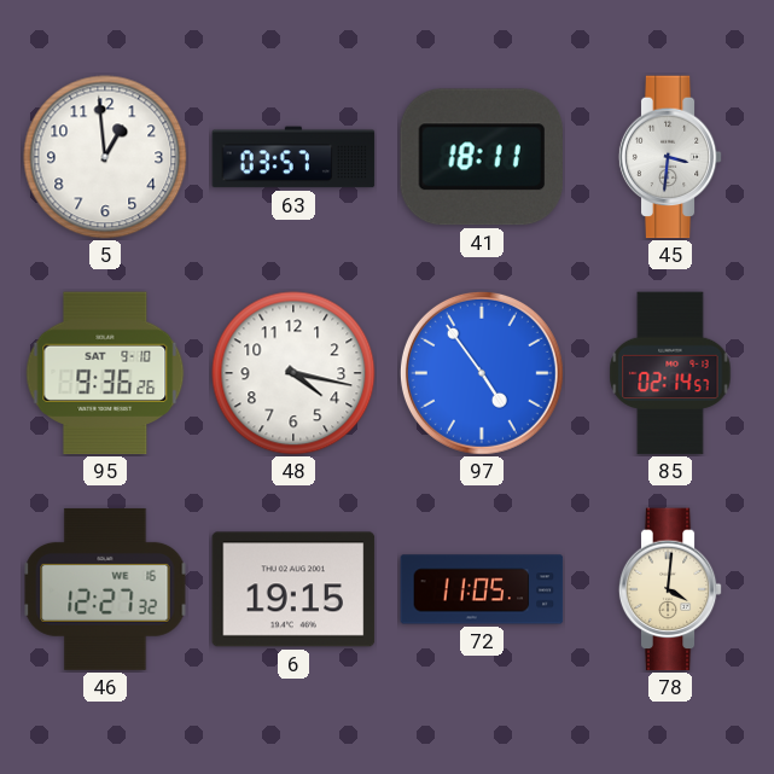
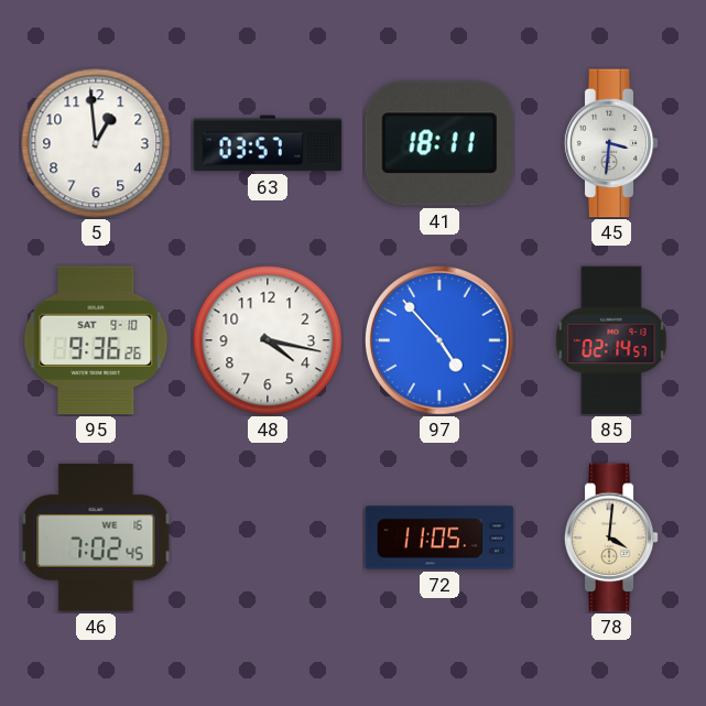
97: 4:54 -> 4:53
46: 12:27 -> 7:02
6: 19:15 -> none
